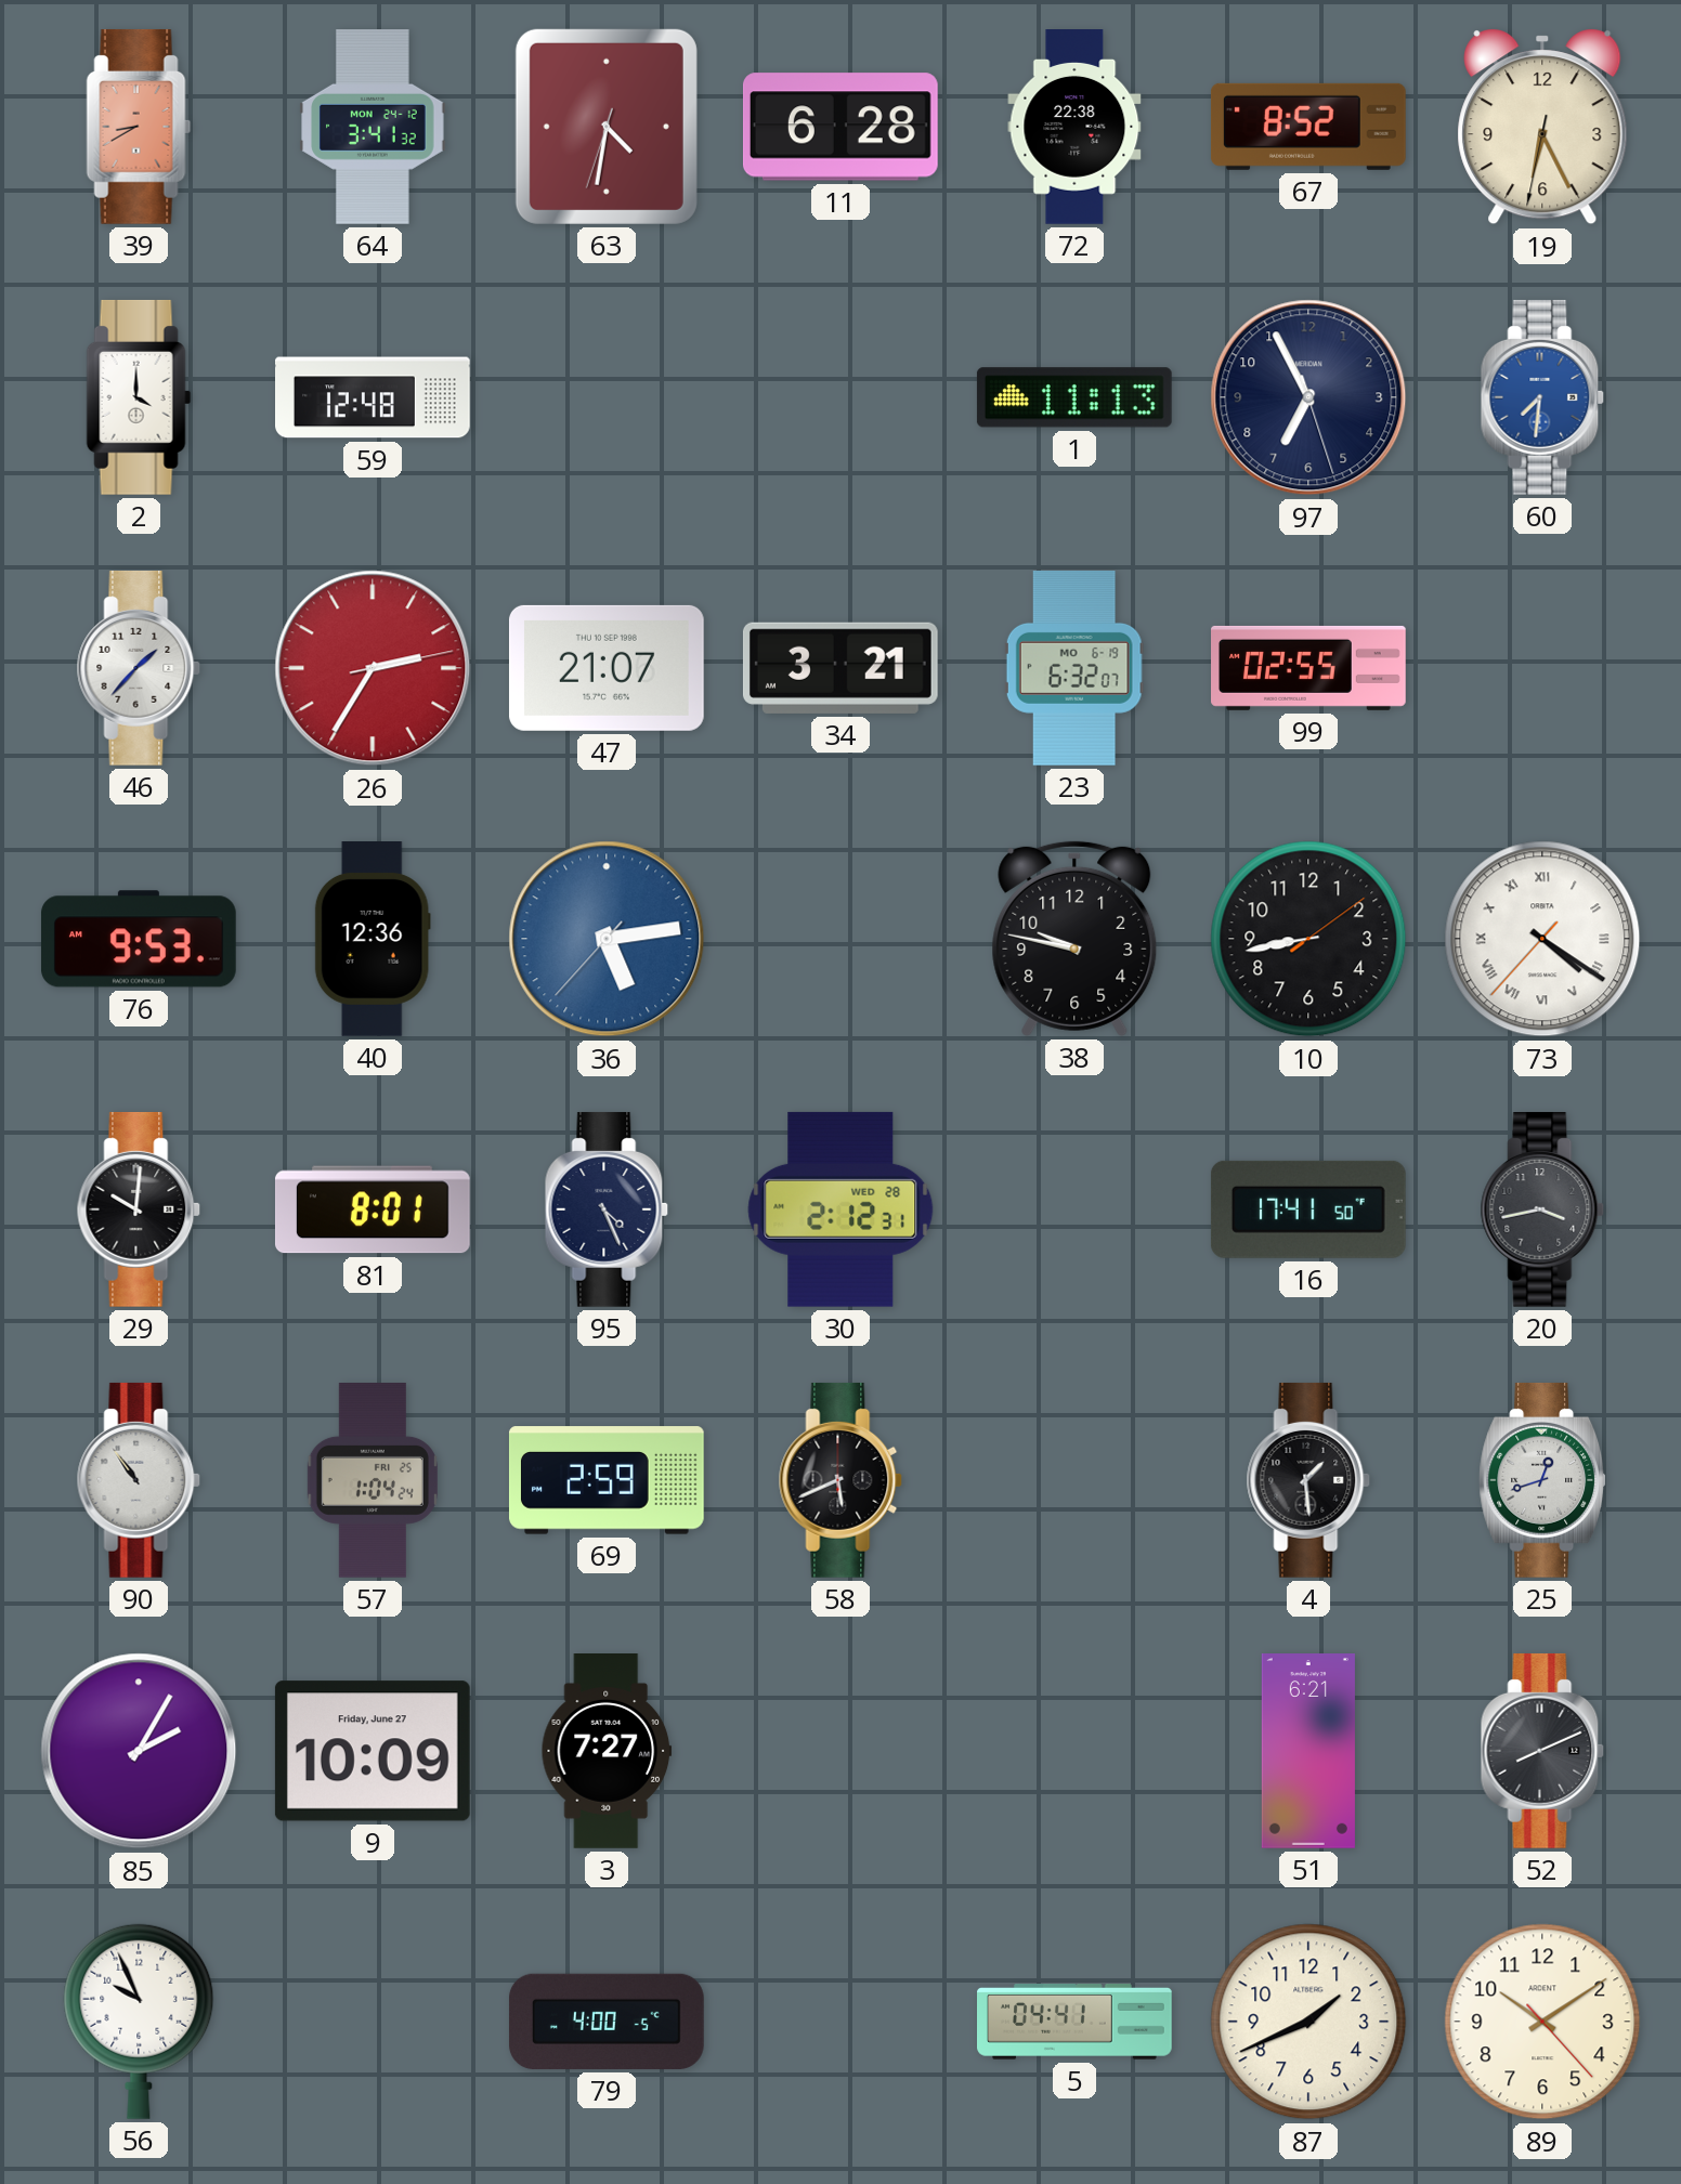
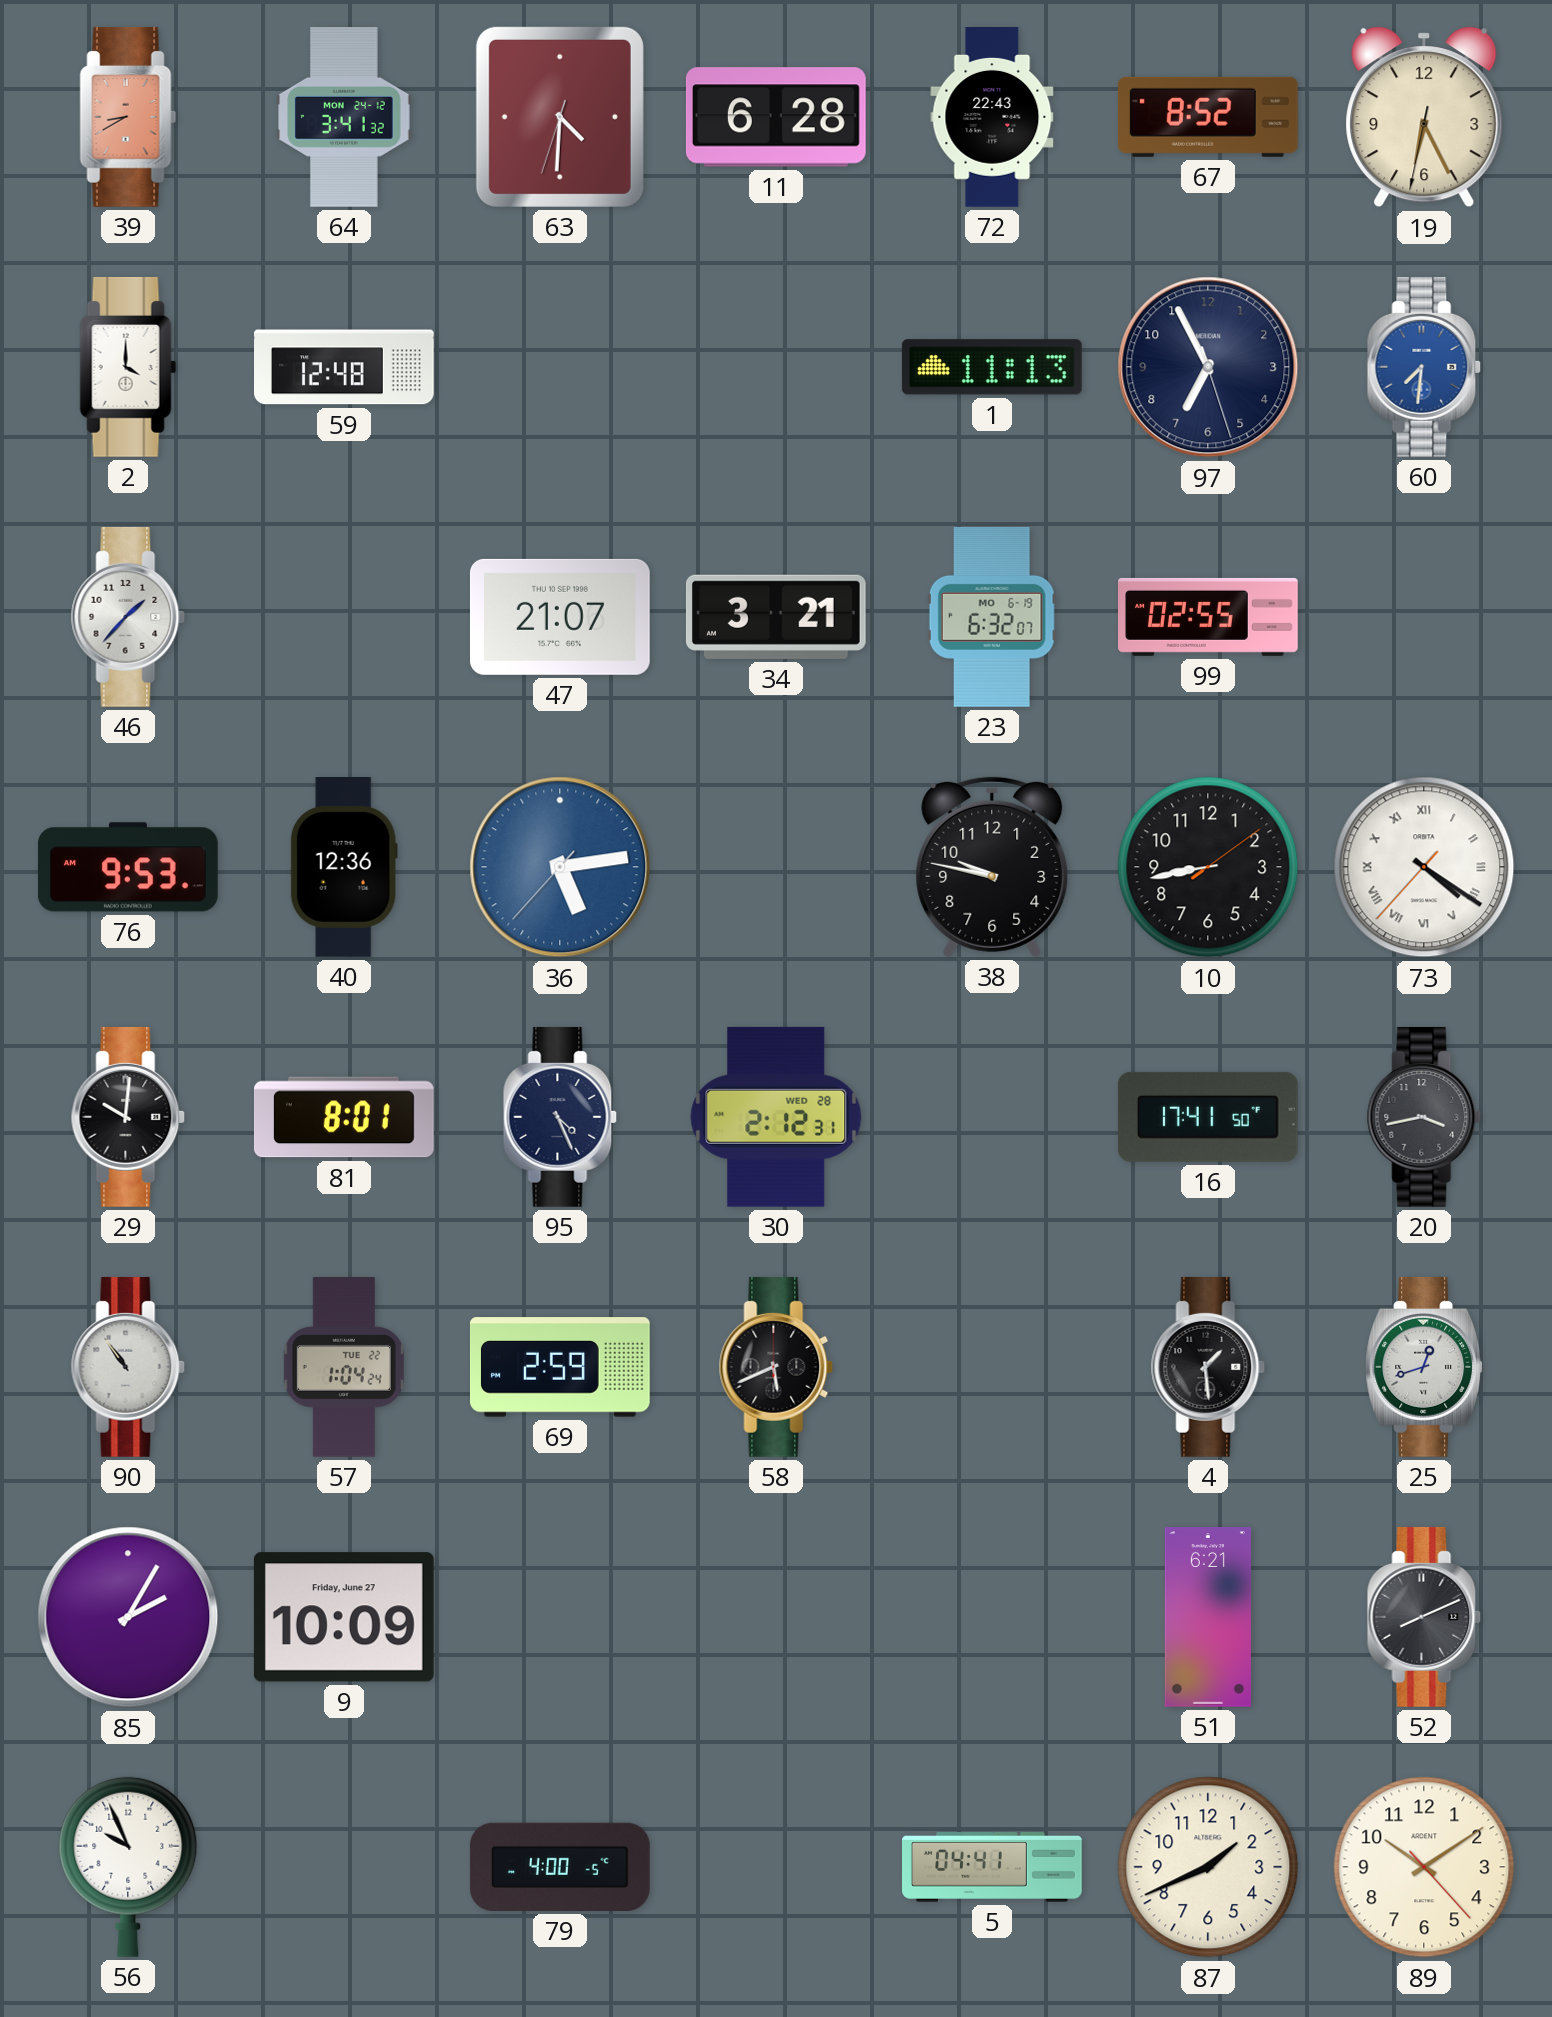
63: 4:31 -> 4:30
72: 22:38 -> 22:43
26: 2:35 -> none
57 date: FRI 25 -> TUE 22
3: 7:27 -> none
